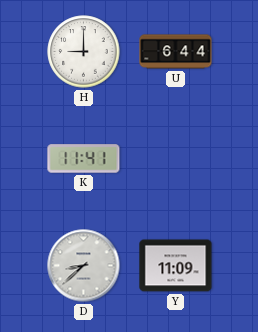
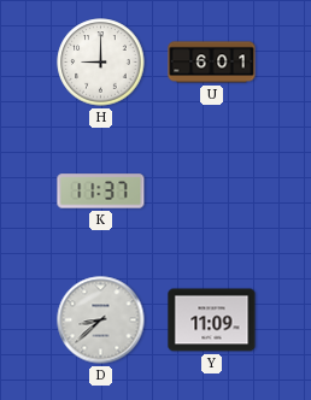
U: 6:44 -> 6:01
K: 11:41 -> 11:37
